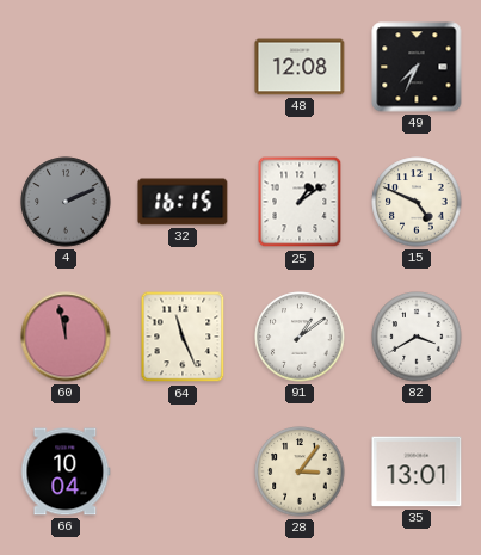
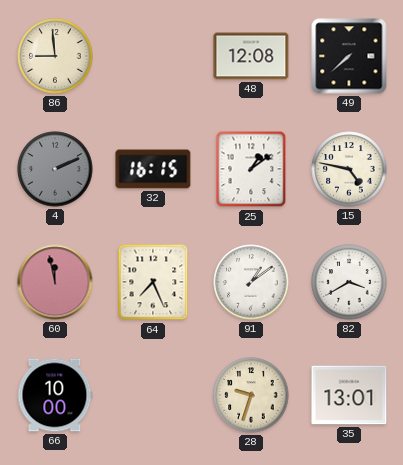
86: none -> 8:59
49: 7:34 -> 7:38
15: 4:49 -> 4:47
64: 11:26 -> 7:26
66: 10:04 -> 10:00
28: 3:06 -> 9:33
